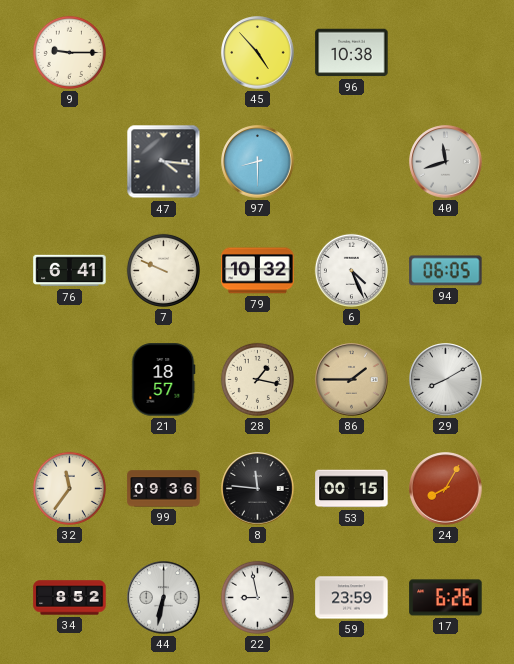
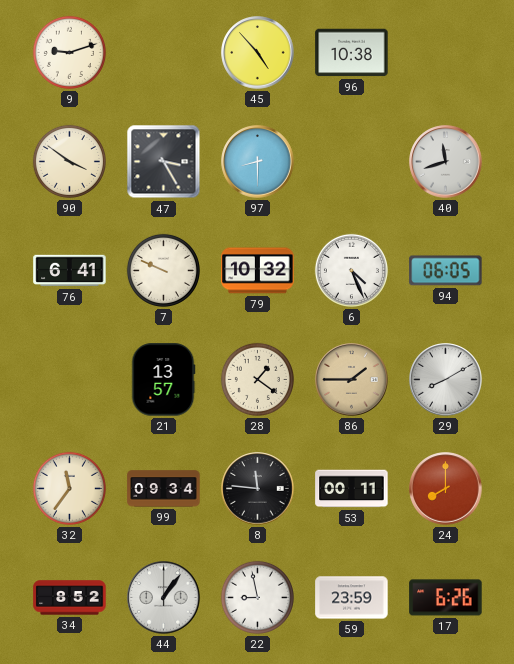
9: 9:15 -> 9:12
90: none -> 3:51
47: 4:16 -> 3:25
21: 18:57 -> 13:57
28: 1:17 -> 1:21
99: 09:36 -> 09:34
53: 00:15 -> 00:11
24: 8:05 -> 8:00
44: 6:32 -> 1:06
